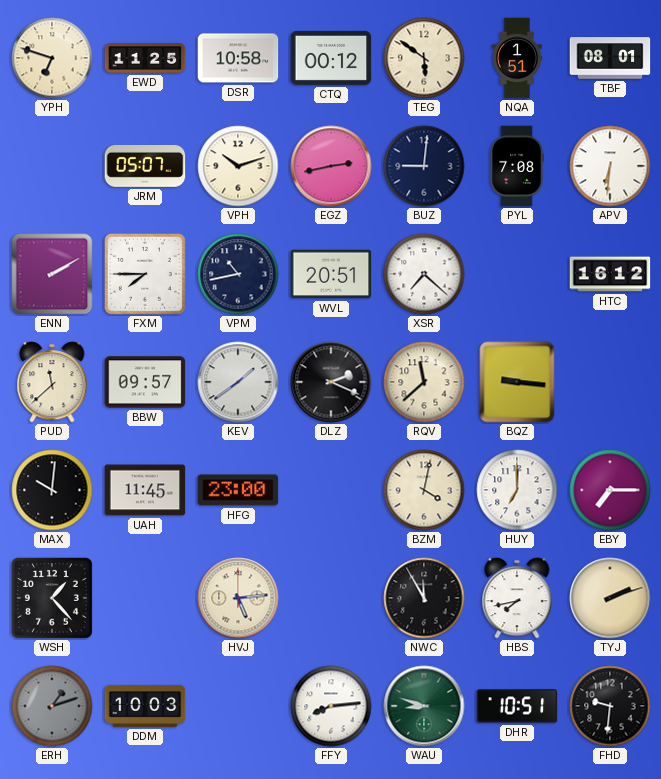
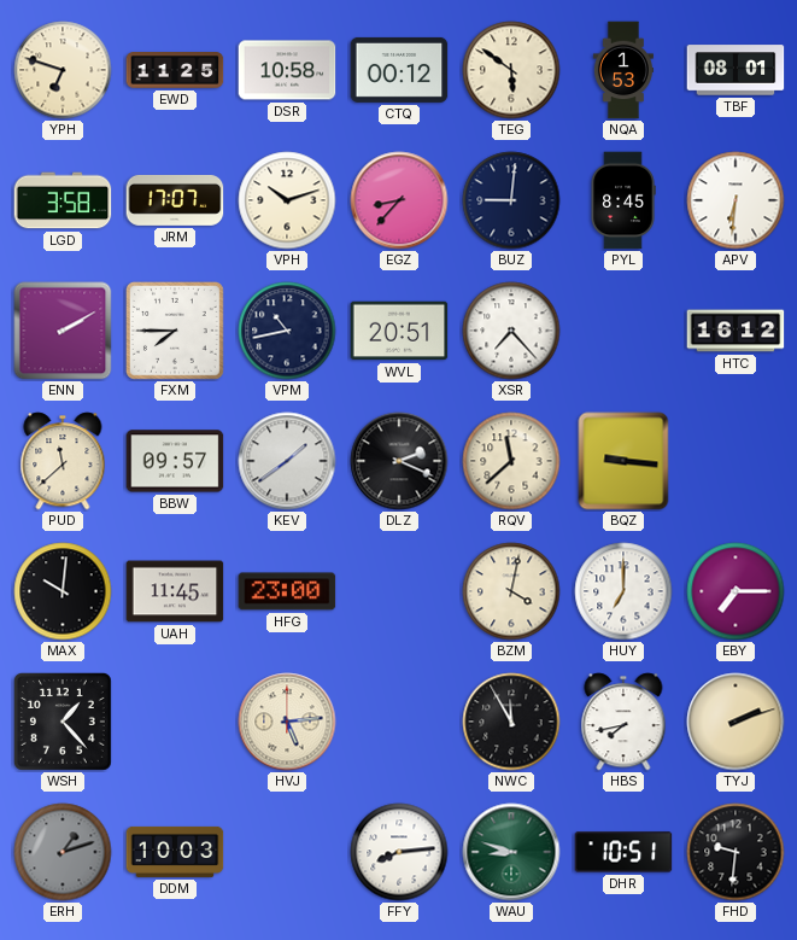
NQA: 1:51 -> 1:53
LGD: none -> 3:58
JRM: 05:07 -> 17:07
EGZ: 2:43 -> 8:37
PYL: 7:08 -> 8:45
XSR: 7:22 -> 7:23
